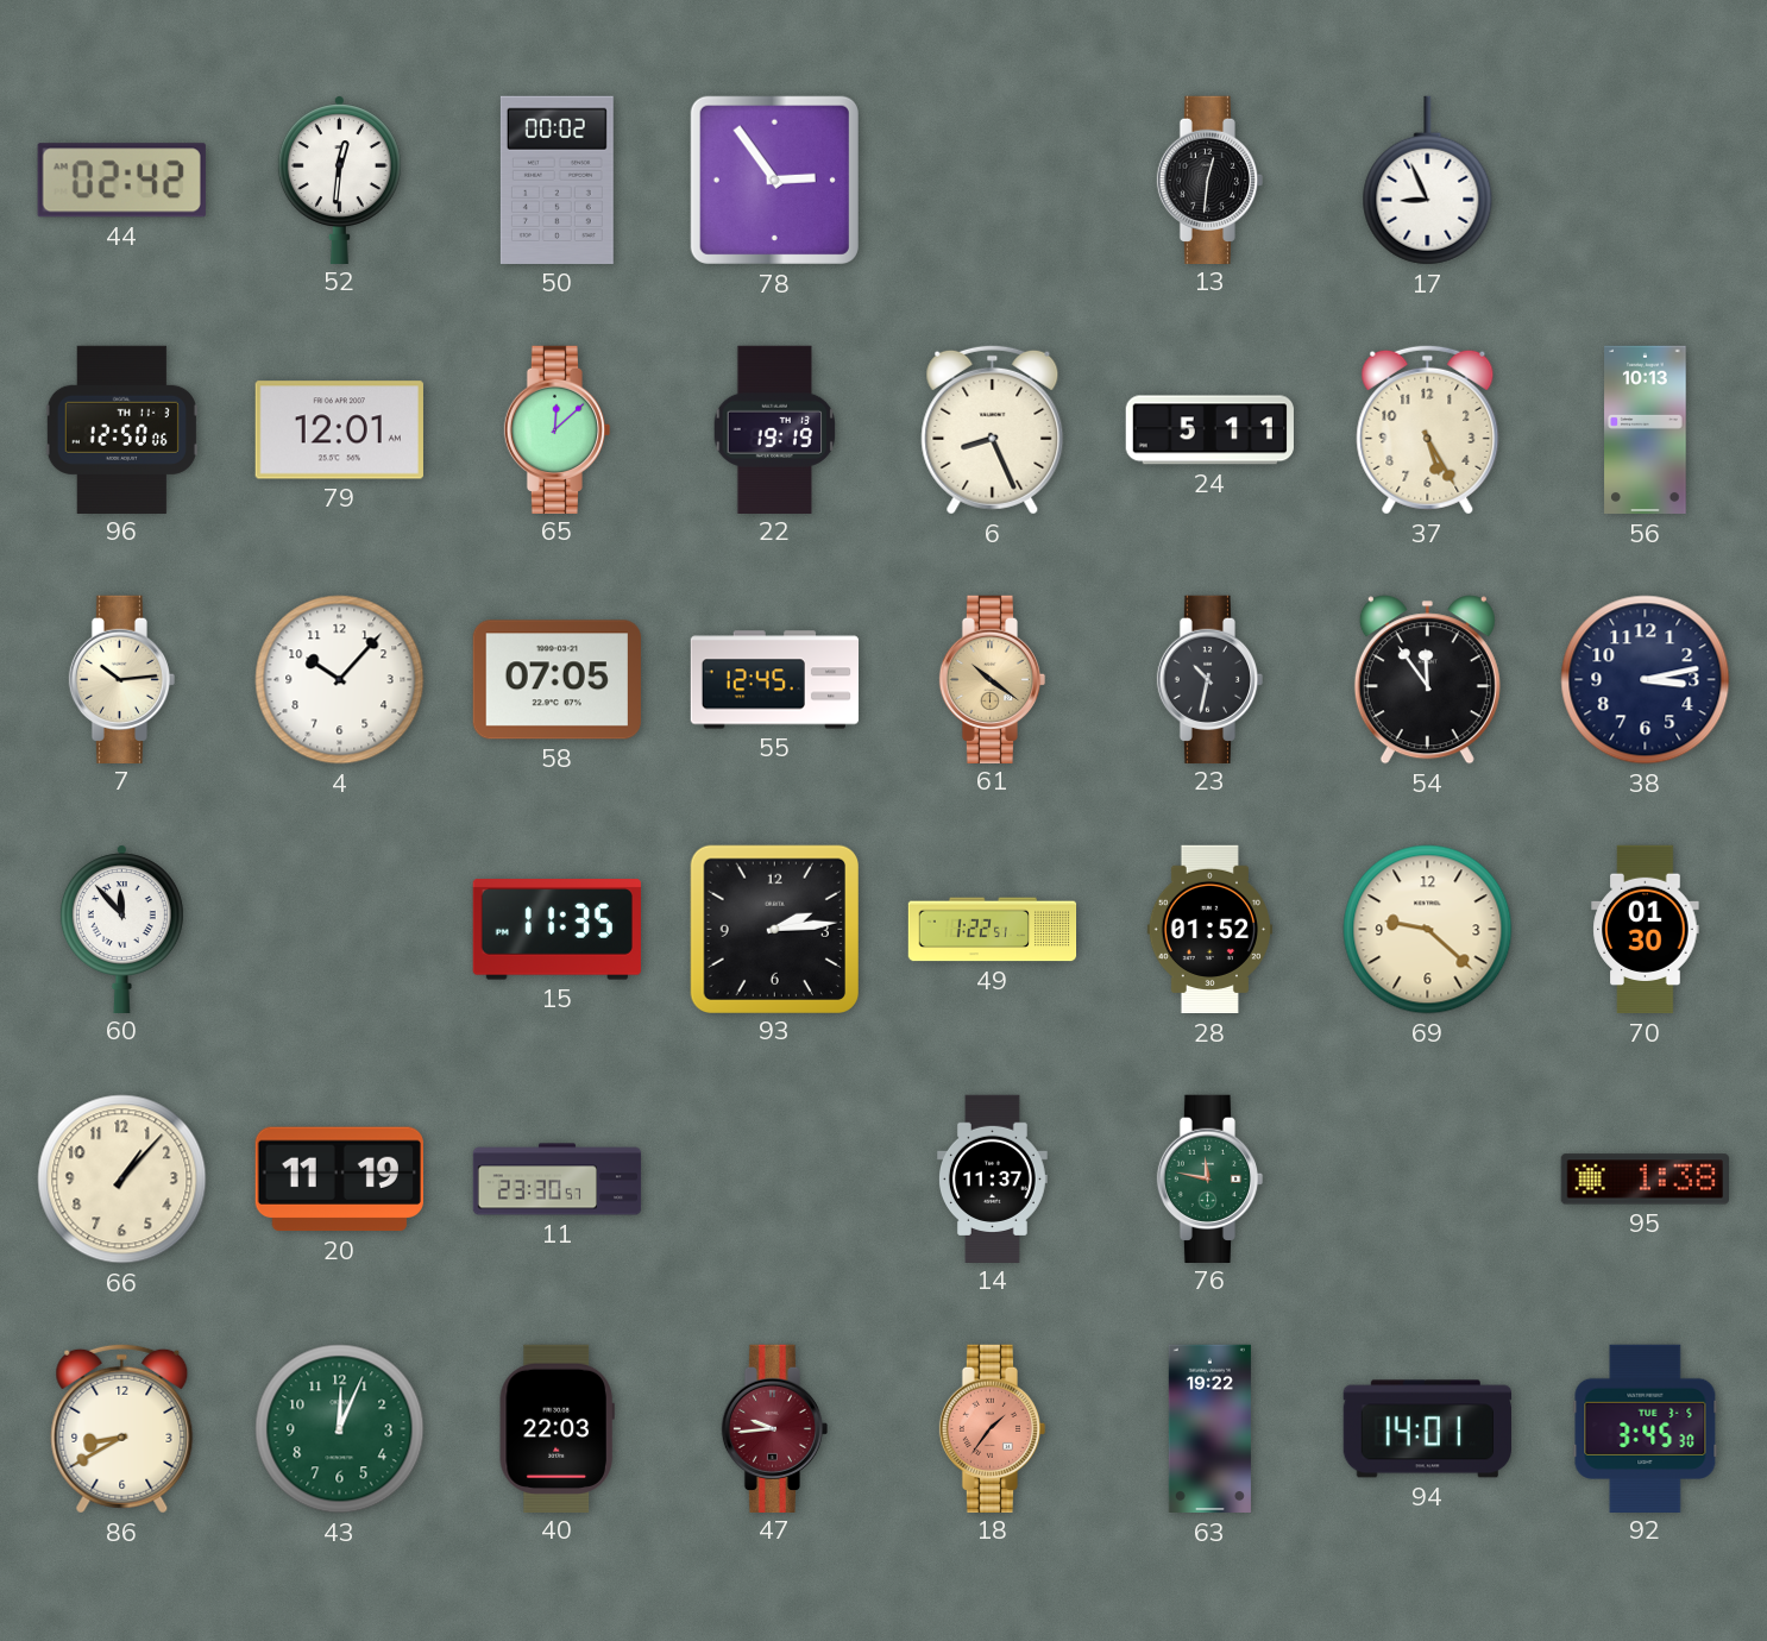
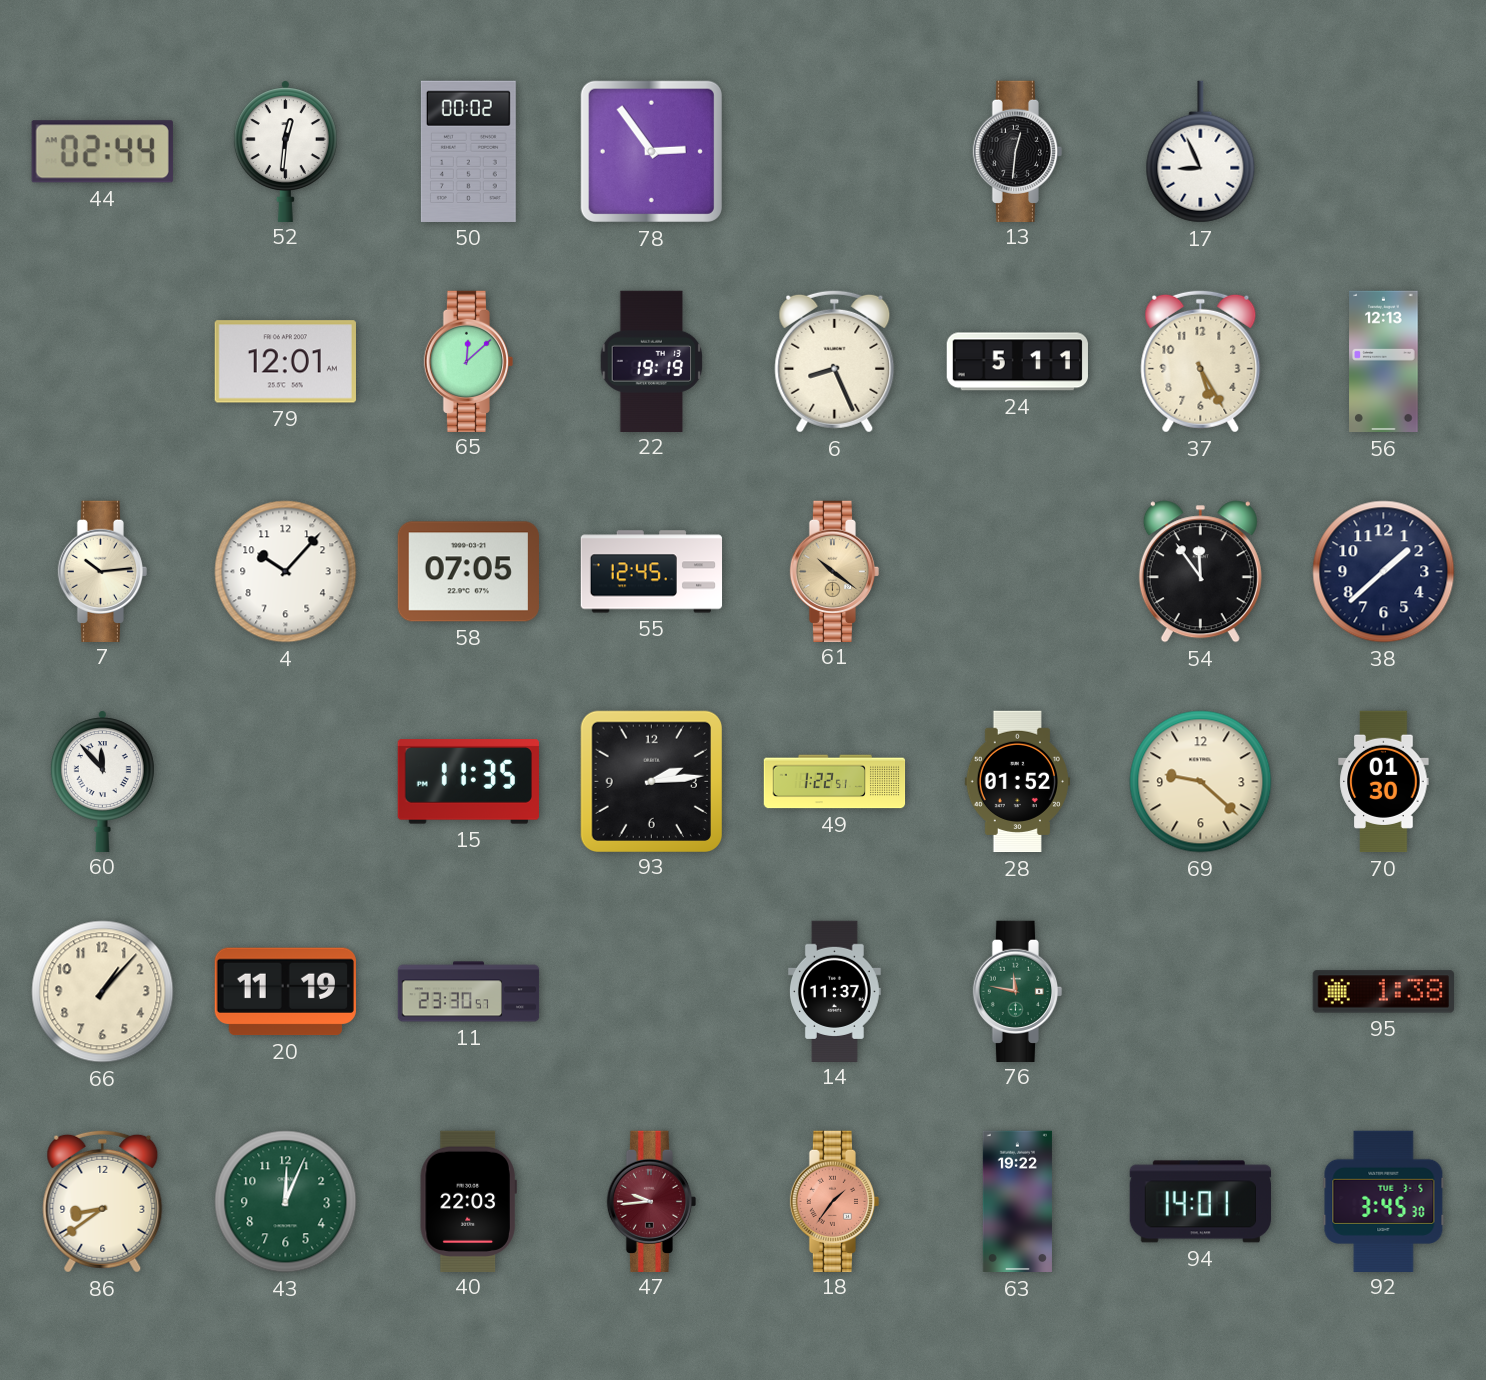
44: 02:42 -> 02:44
96: 12:50 -> none
56: 10:13 -> 12:13
23: 10:32 -> none
38: 3:13 -> 1:38
86: 8:40 -> 8:39
